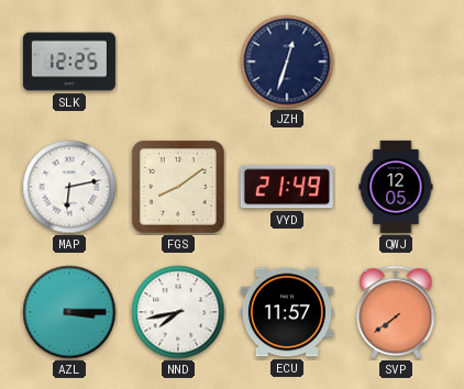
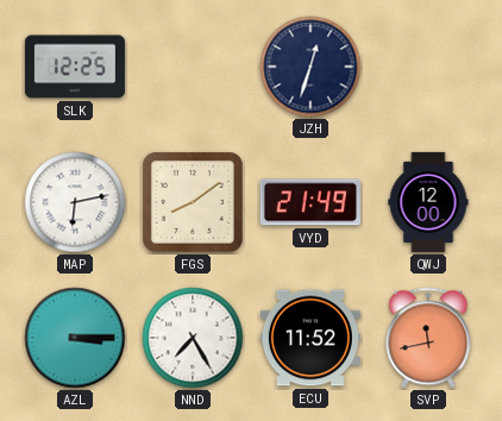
QWJ: 12:05 -> 12:00
NND: 7:43 -> 7:25
ECU: 11:57 -> 11:52
SVP: 7:39 -> 11:43
